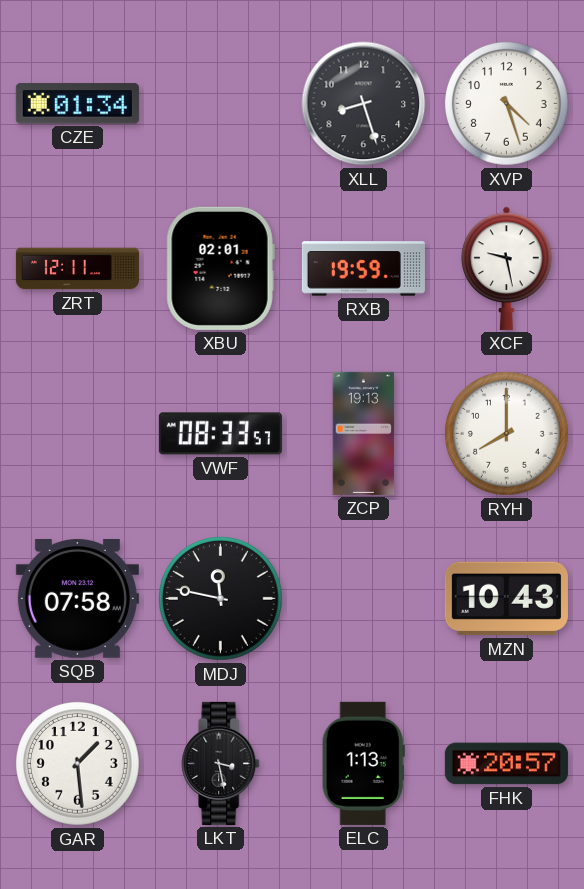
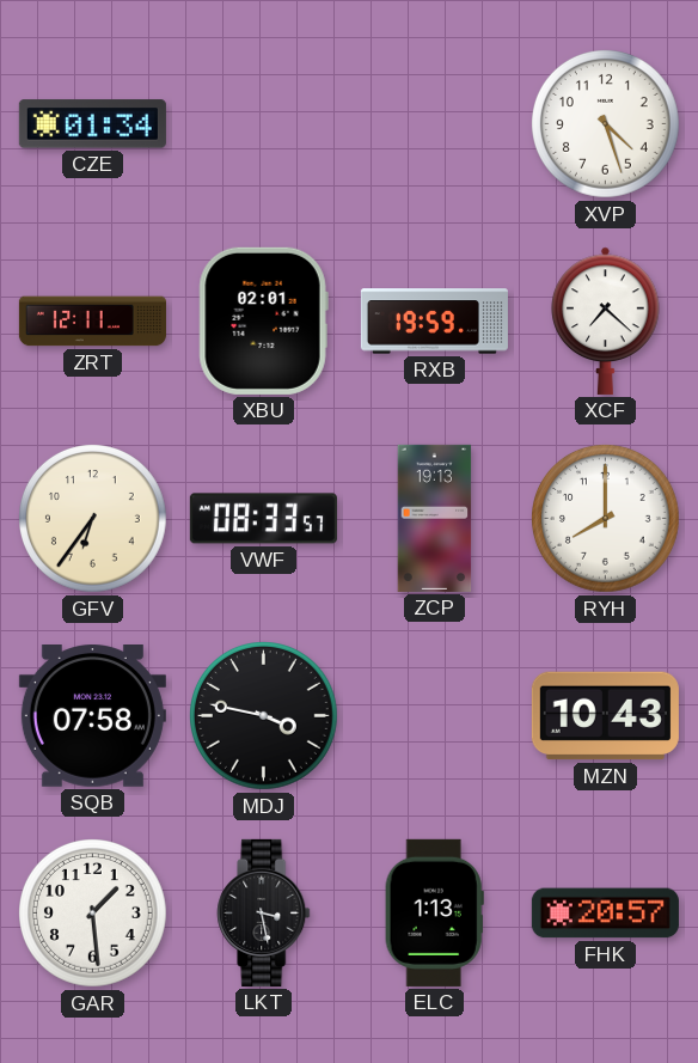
XLL: 8:27 -> none
XCF: 9:28 -> 7:22
GFV: none -> 6:36
MDJ: 11:47 -> 3:47
